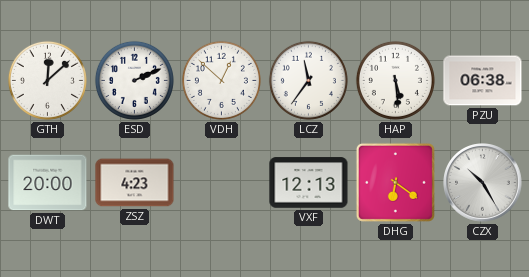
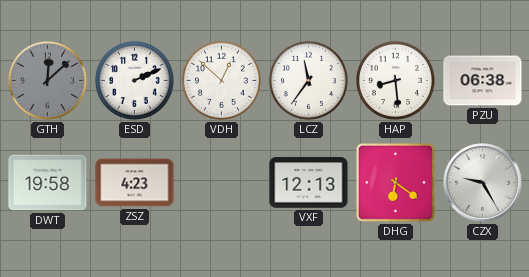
GTH dial: white -> grey
HAP: 5:29 -> 8:29
DWT: 20:00 -> 19:58
CZX: 10:25 -> 9:25
